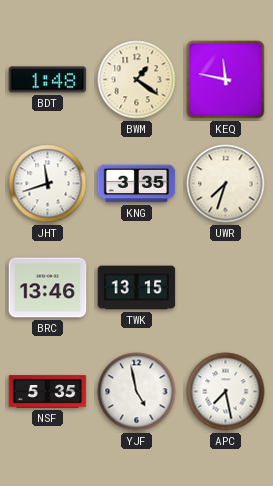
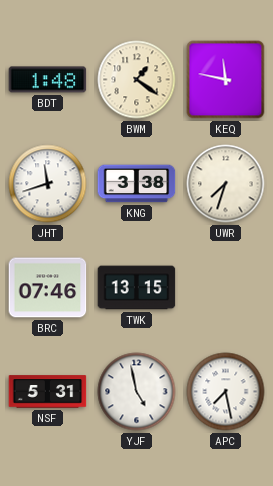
KNG: 3:35 -> 3:38
BRC: 13:46 -> 07:46
NSF: 5:35 -> 5:31
